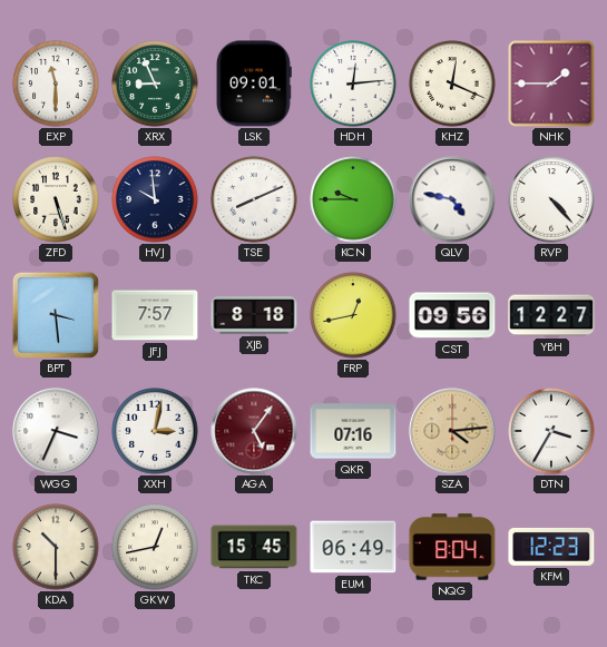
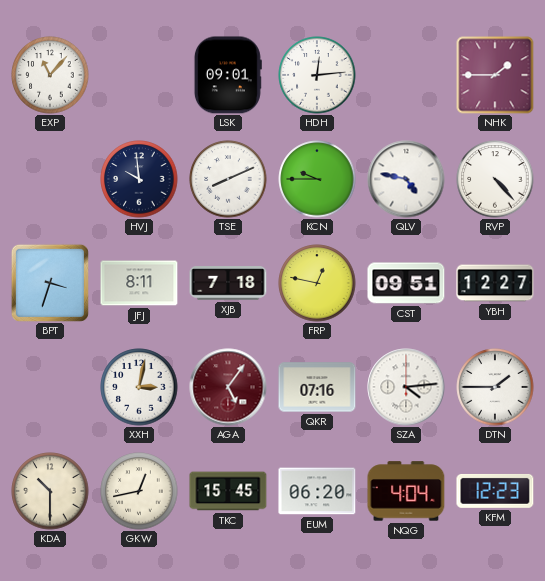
EXP: 11:30 -> 11:07
XRX: 8:56 -> none
KHZ: 12:19 -> none
ZFD: 5:27 -> none
BPT: 3:29 -> 3:33
JFJ: 7:57 -> 8:11
XJB: 8:18 -> 7:18
FRP: 12:43 -> 12:47
CST: 09:56 -> 09:51
WGG: 3:34 -> none
SZA dial: champagne -> white
DTN: 3:35 -> 1:45
EUM: 06:49 -> 06:20
NQG: 8:04 -> 4:04
